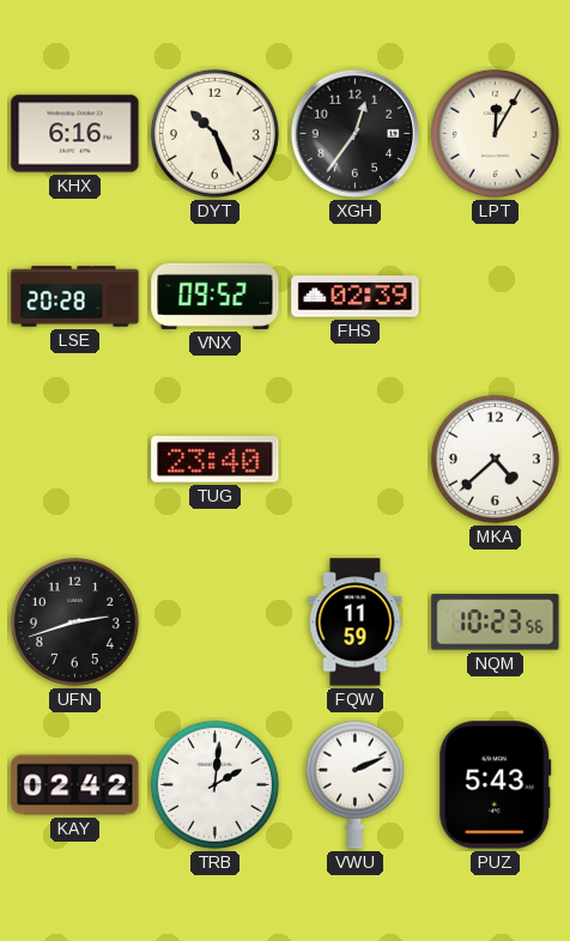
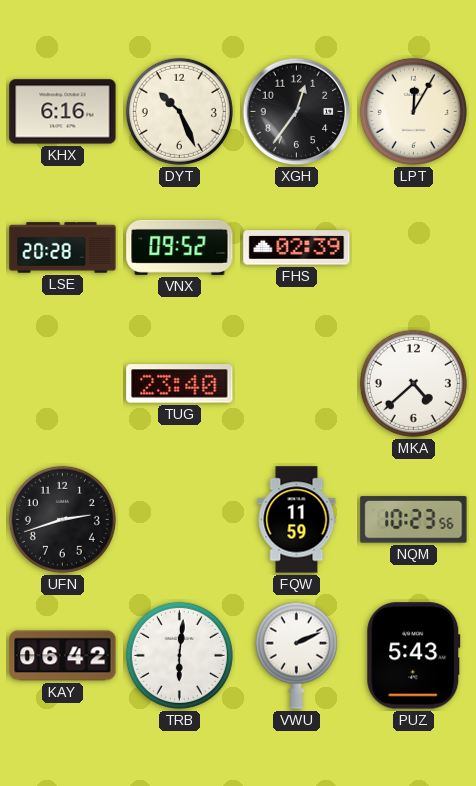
KAY: 02:42 -> 06:42
TRB: 2:01 -> 6:01
